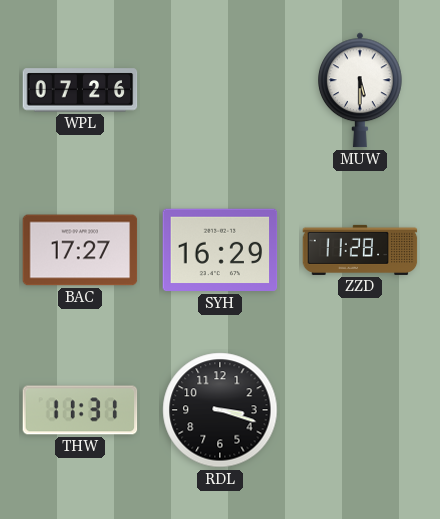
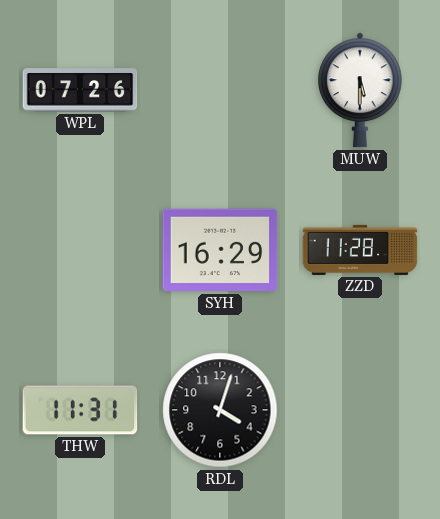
BAC: 17:27 -> none
RDL: 3:18 -> 4:03
